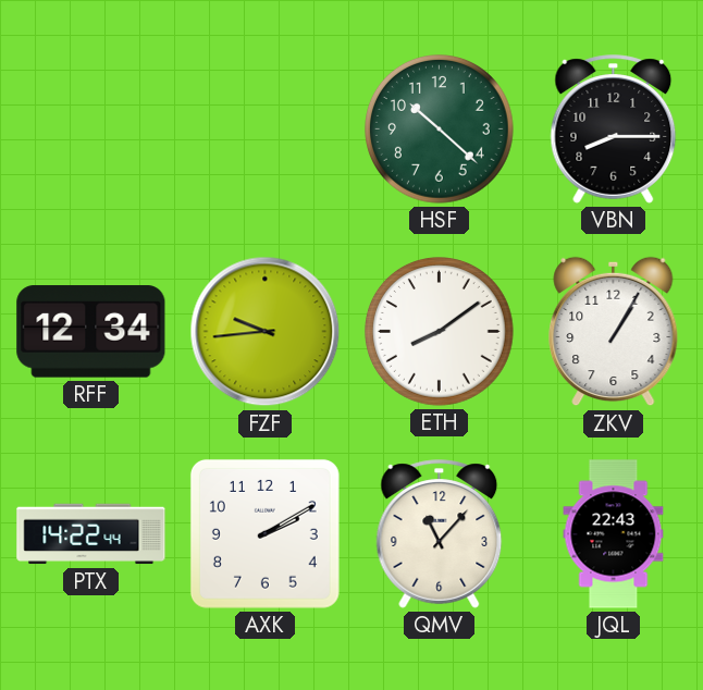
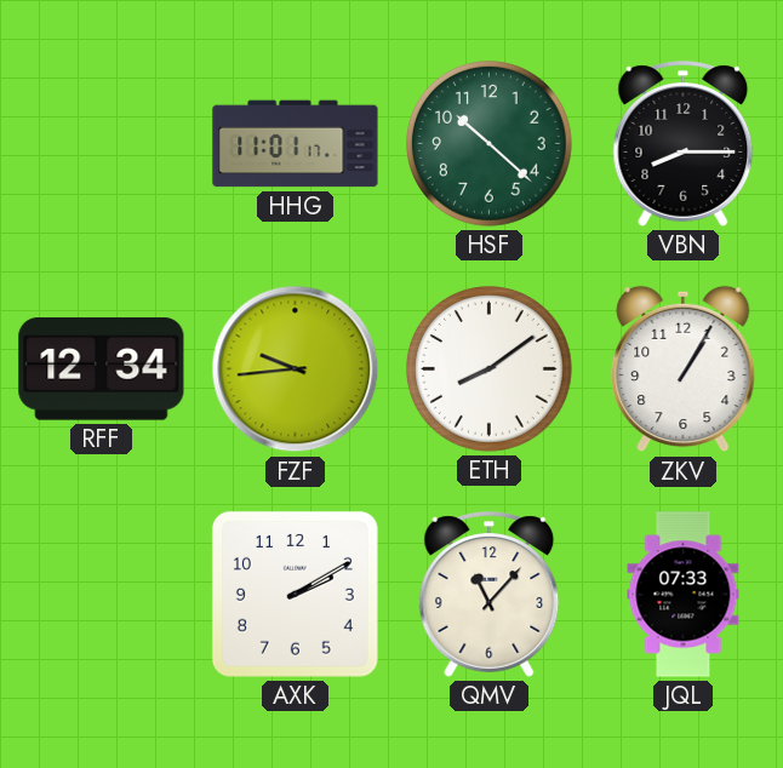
HHG: none -> 11:01
PTX: 14:22 -> none
JQL: 22:43 -> 07:33
